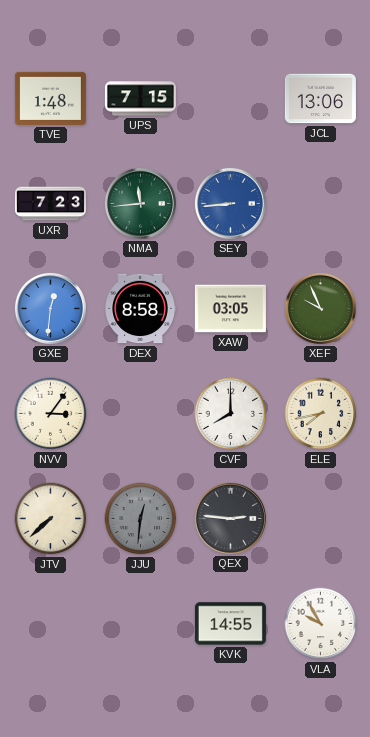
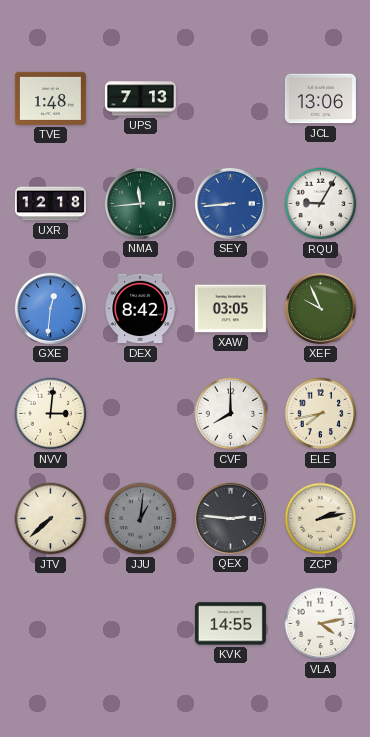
UPS: 7:15 -> 7:13
UXR: 7:23 -> 12:18
RQU: none -> 9:05
DEX: 8:58 -> 8:42
NVV: 3:06 -> 3:01
JJU: 12:31 -> 1:01
ZCP: none -> 2:13
VLA: 9:55 -> 4:13
